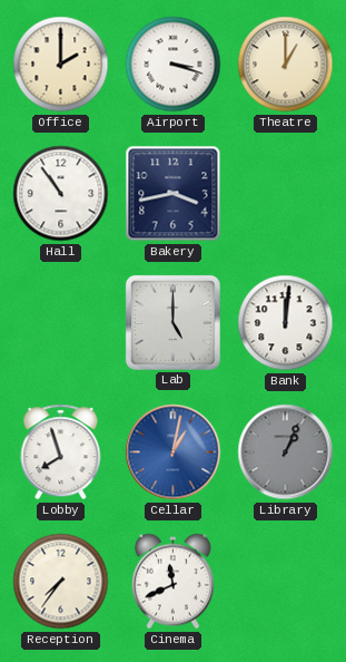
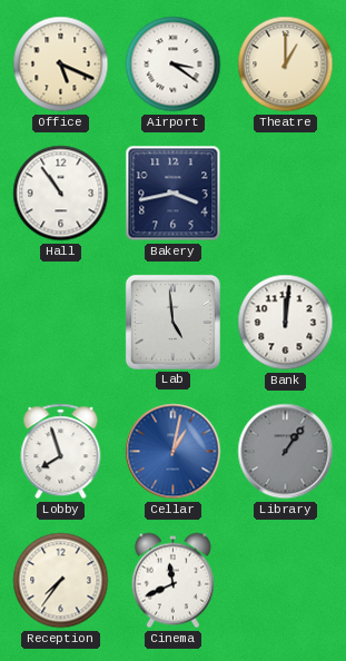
Office: 2:00 -> 5:19
Airport: 3:18 -> 3:21
Lab: 5:00 -> 4:59
Library: 1:04 -> 1:06
